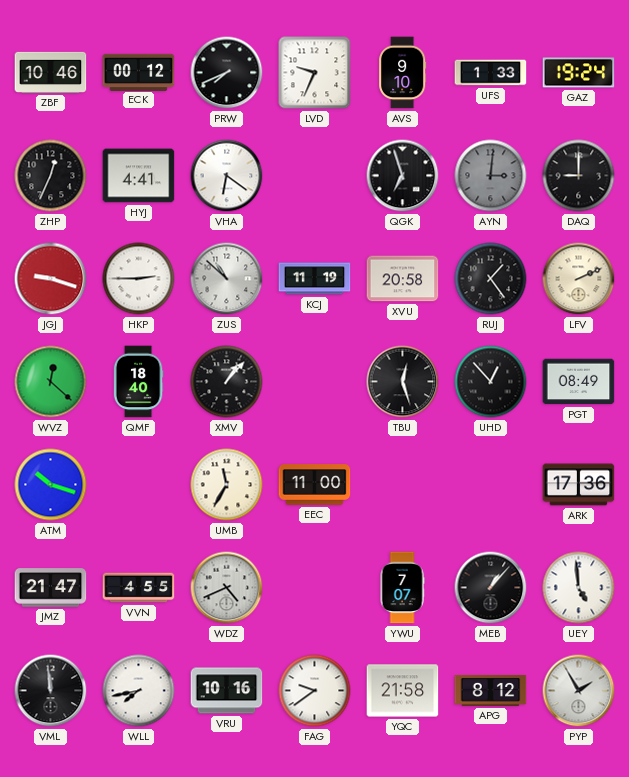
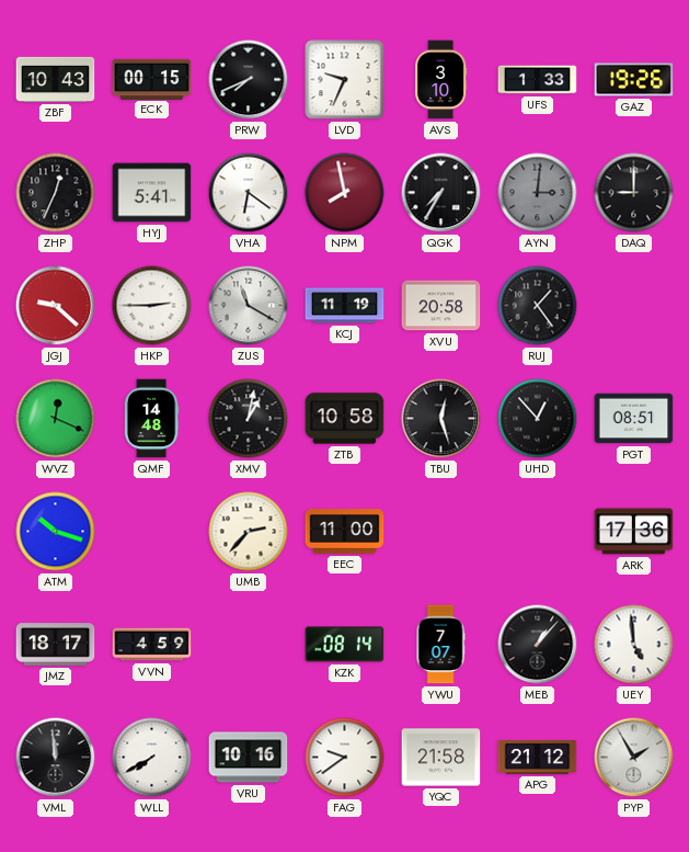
ZBF: 10:46 -> 10:43
ECK: 00:12 -> 00:15
AVS: 9:10 -> 3:10
GAZ: 19:24 -> 19:26
HYJ: 4:41 -> 5:41
NPM: none -> 7:58
QGK: 6:57 -> 7:35
JGJ: 9:18 -> 9:22
ZUS: 10:52 -> 11:20
LFV: 2:11 -> none
WVZ: 12:22 -> 12:19
QMF: 18:40 -> 14:48
XMV: 1:07 -> 1:02
ZTB: none -> 10:58
PGT: 08:49 -> 08:51
UMB: 11:35 -> 2:37
JMZ: 21:47 -> 18:17
VVN: 4:55 -> 4:59
WDZ: 4:41 -> none
KZK: none -> 08:14
WLL: 7:43 -> 7:40
APG: 8:12 -> 21:12
